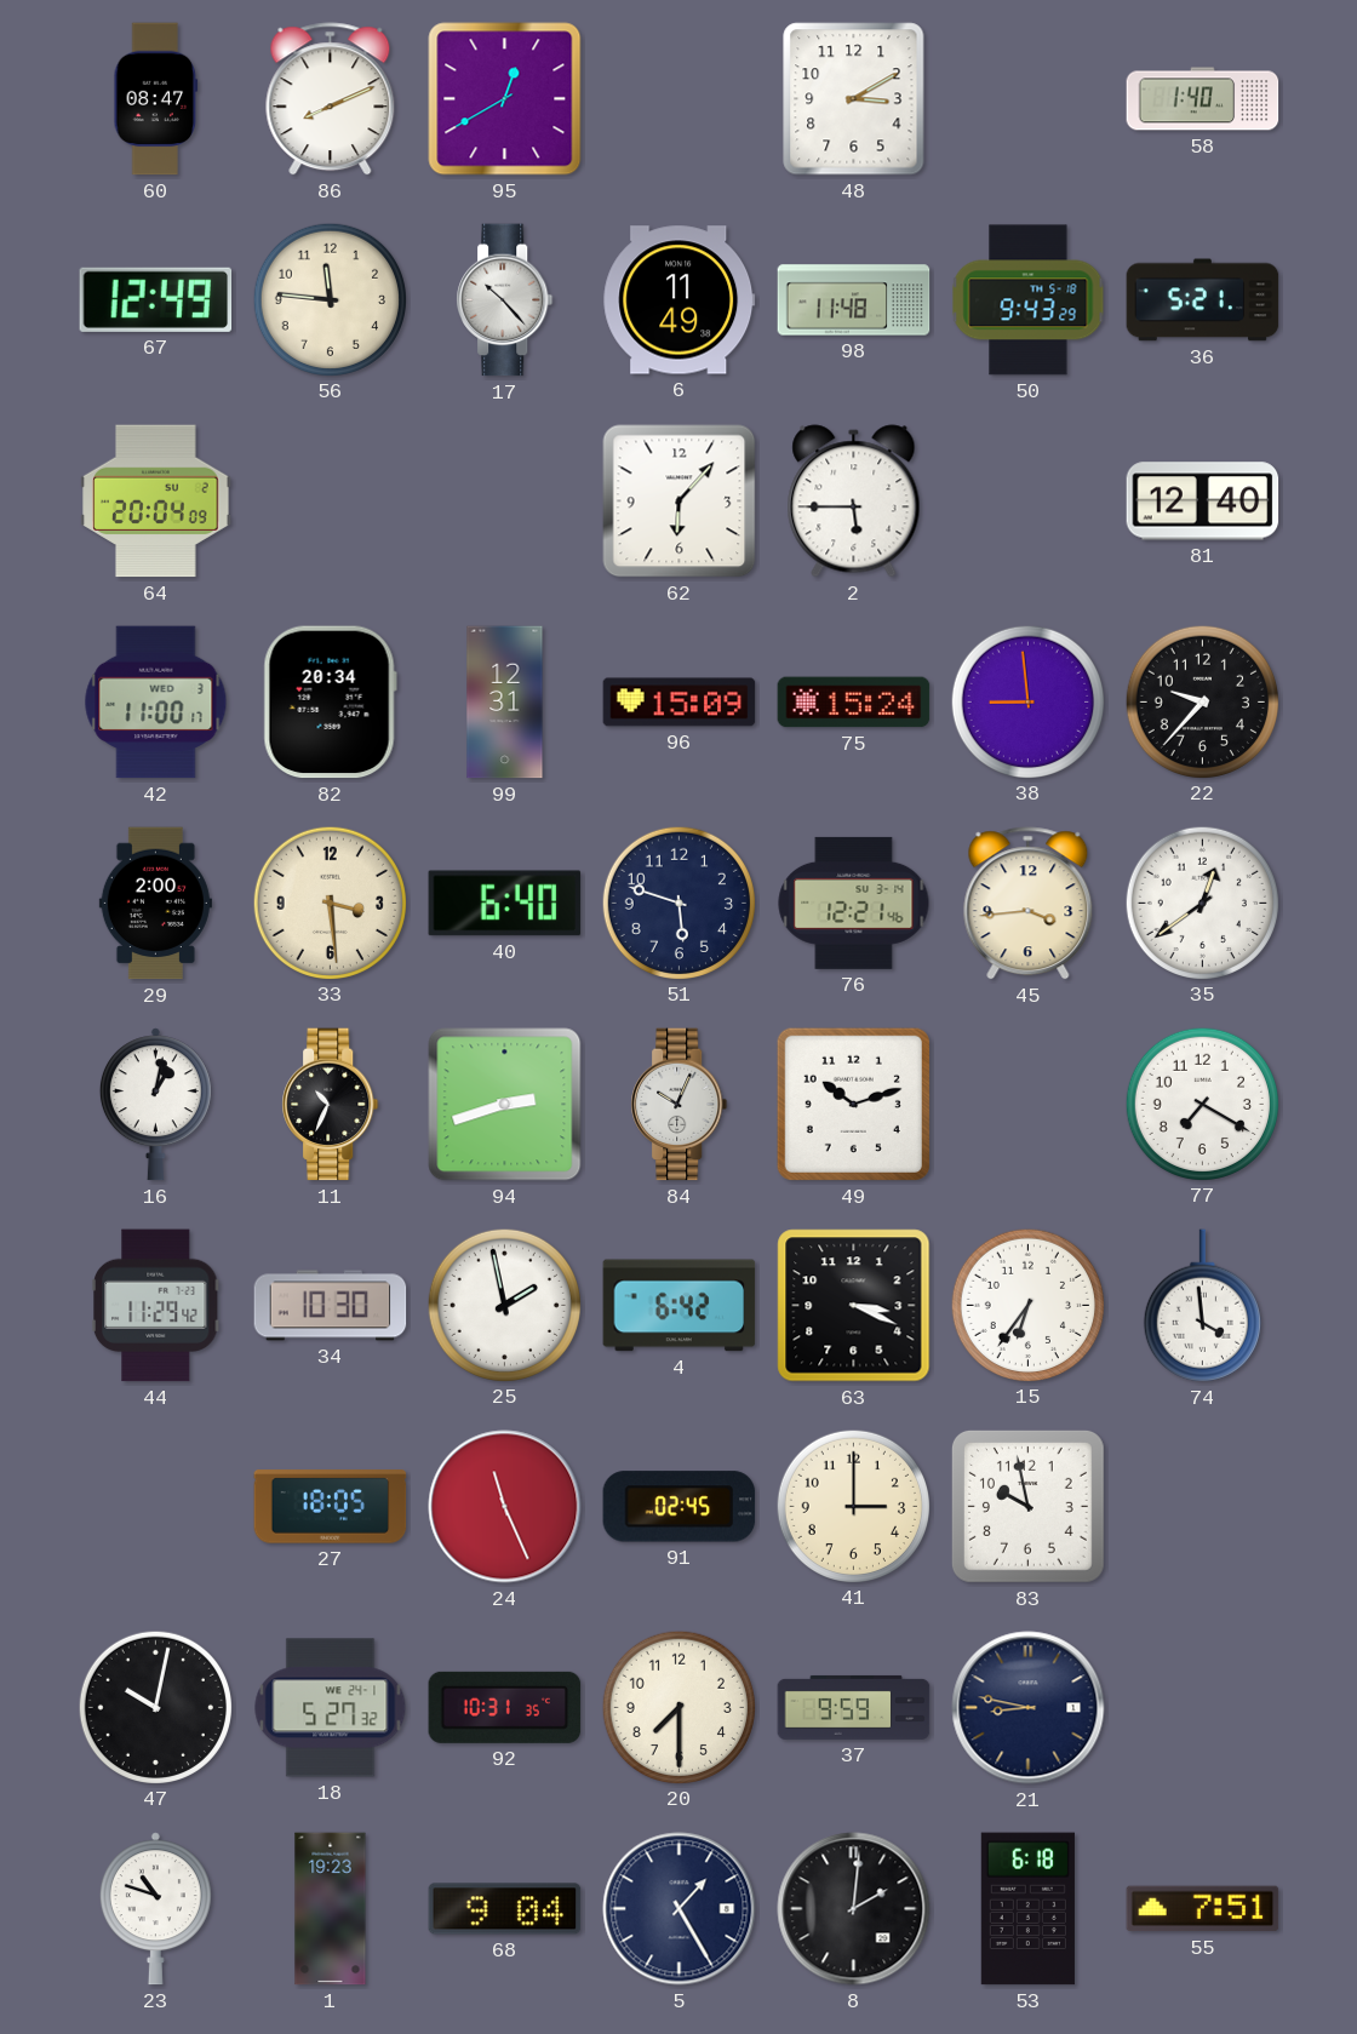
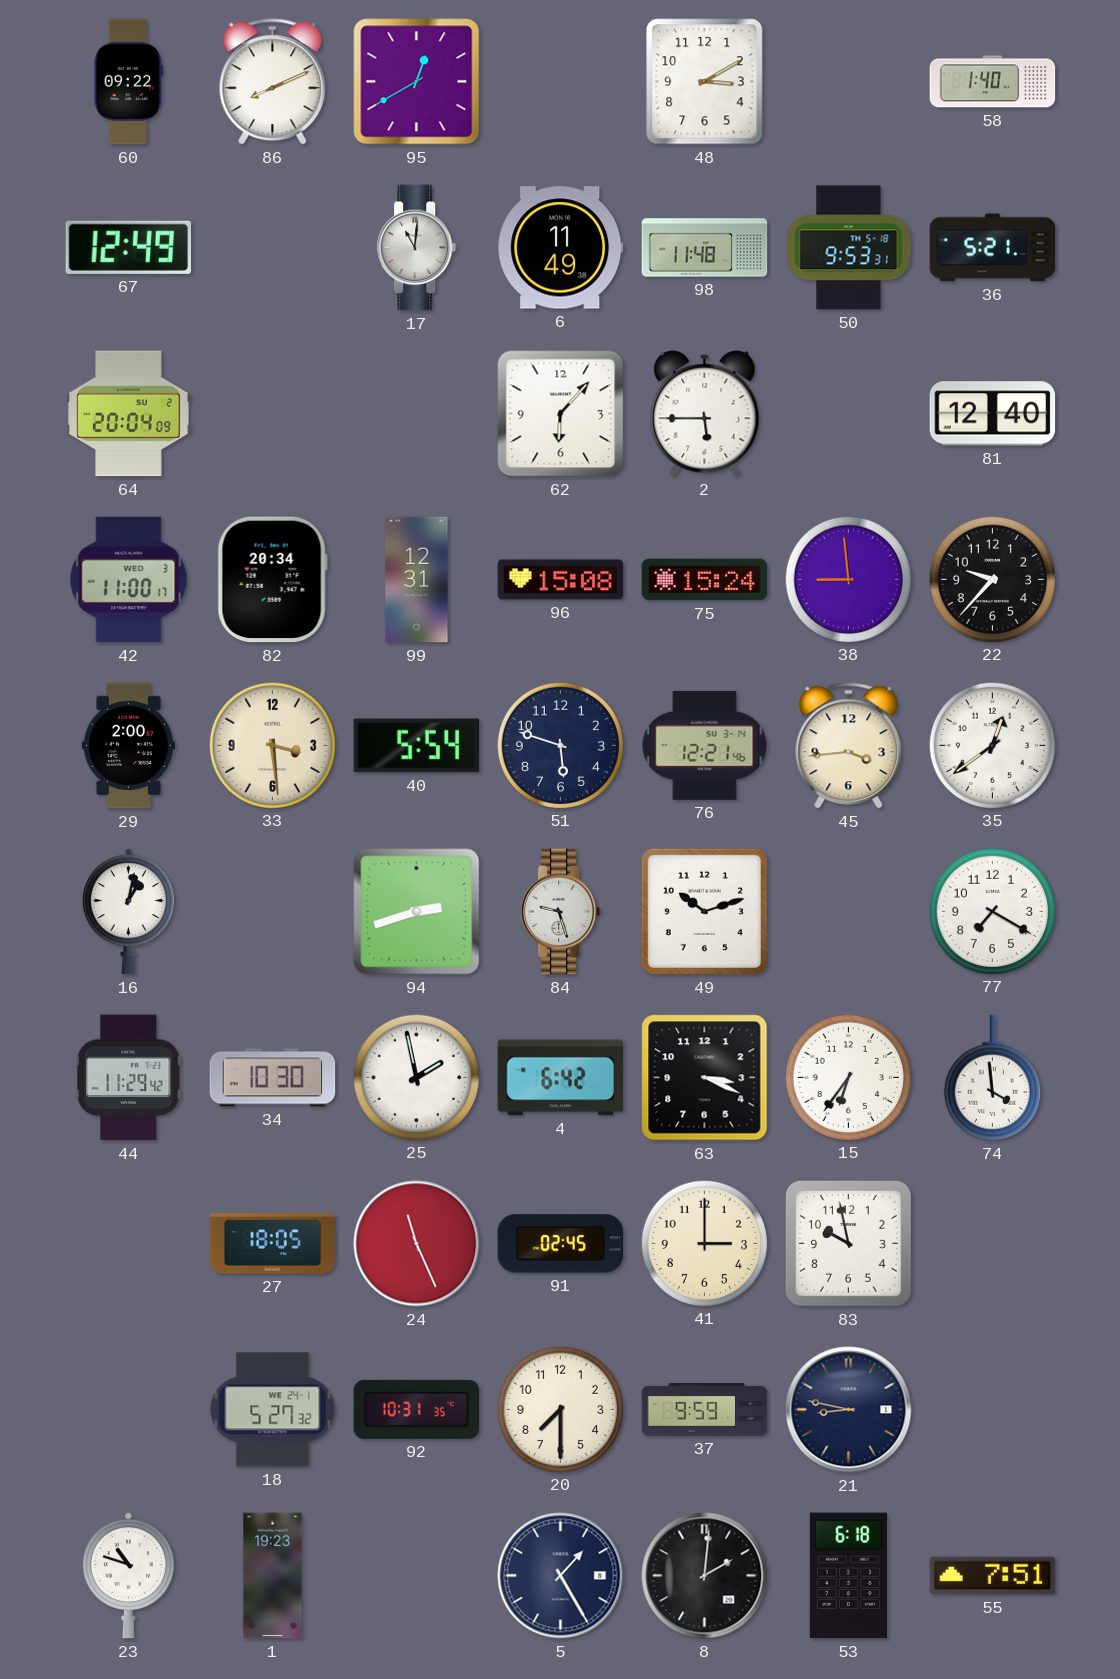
60: 08:47 -> 09:22
56: 11:46 -> none
17: 10:23 -> 11:01
50: 9:43 -> 9:53
96: 15:09 -> 15:08
40: 6:40 -> 5:54
11: 10:34 -> none
84: 10:04 -> 9:27
47: 10:02 -> none
68: 9:04 -> none
